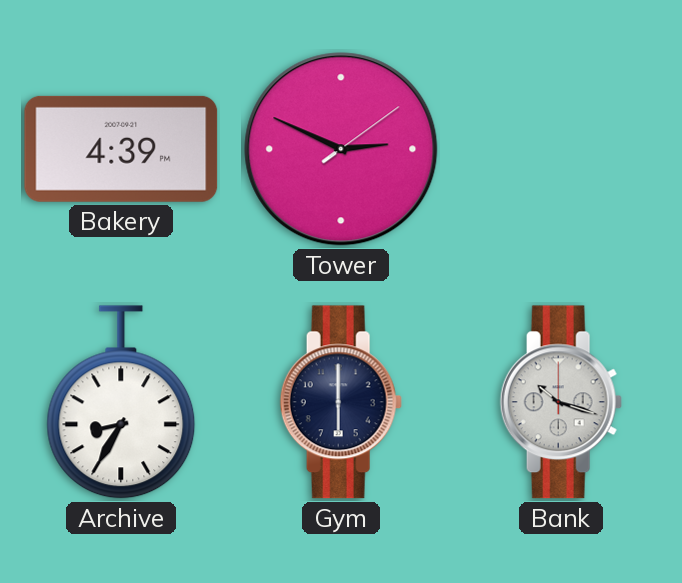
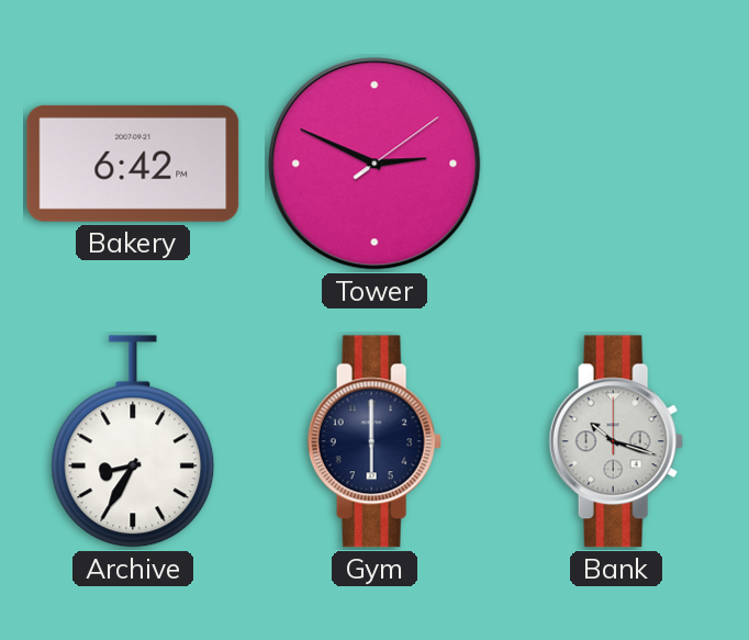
Bakery: 4:39 -> 6:42
